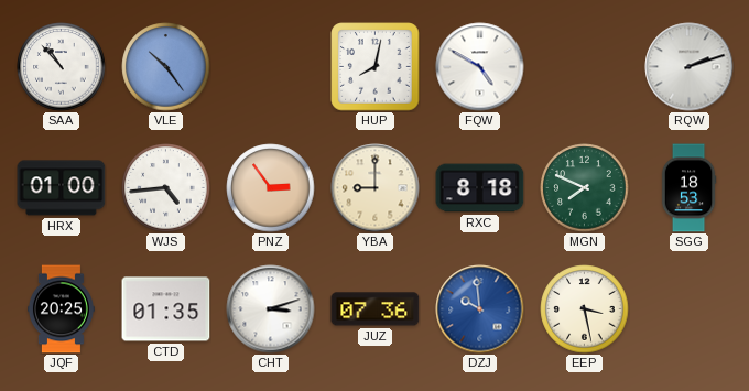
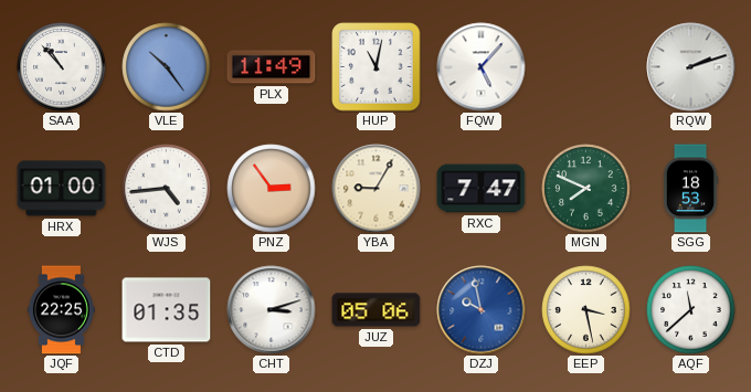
PLX: none -> 11:49
HUP: 8:02 -> 11:02
FQW: 4:50 -> 5:07
YBA: 9:00 -> 9:05
RXC: 8:18 -> 7:47
JQF: 20:25 -> 22:25
JUZ: 07:36 -> 05:06
DZJ: 9:59 -> 9:58
AQF: none -> 11:38
